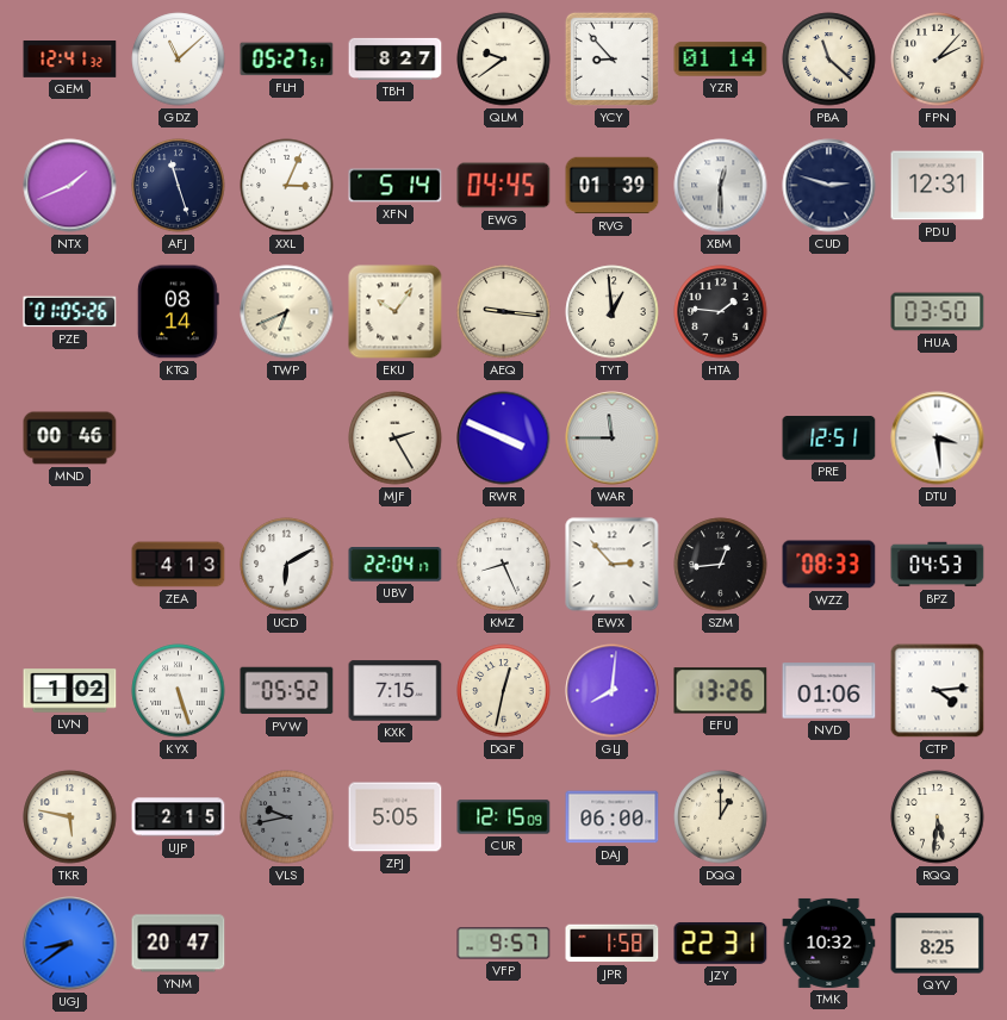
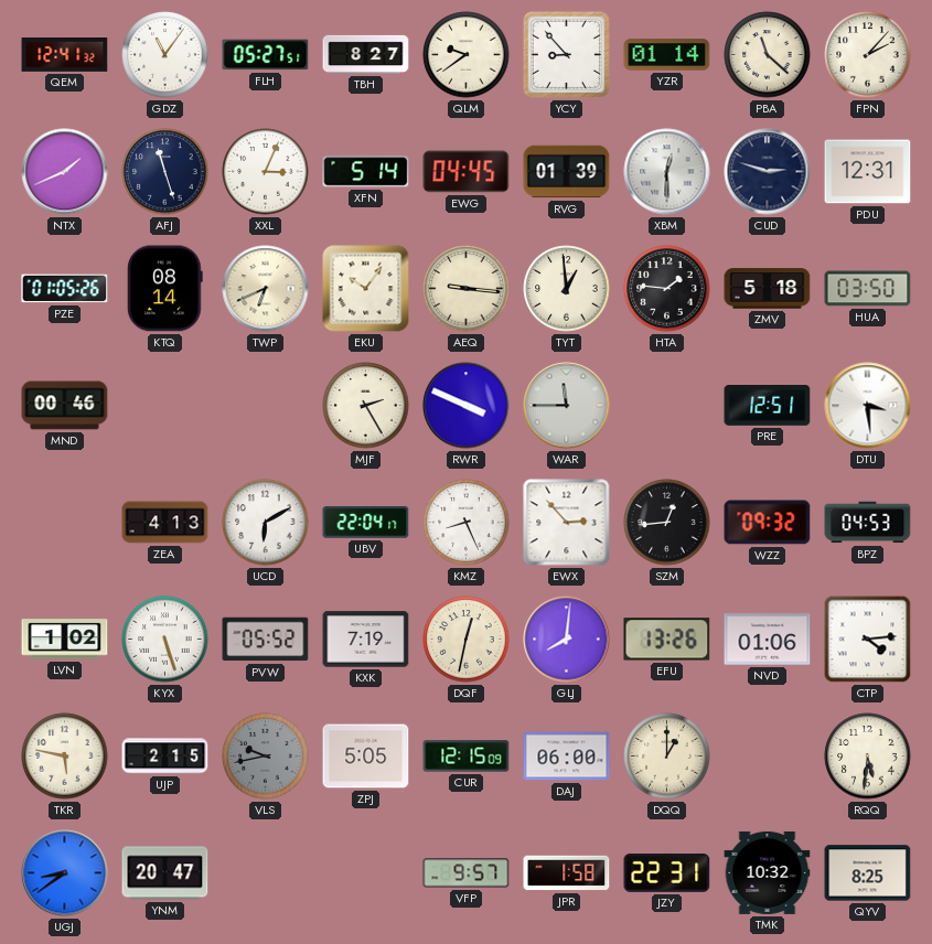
GDZ: 11:08 -> 11:06
ZMV: none -> 5:18
WZZ: 08:33 -> 09:32
KXK: 7:15 -> 7:19
